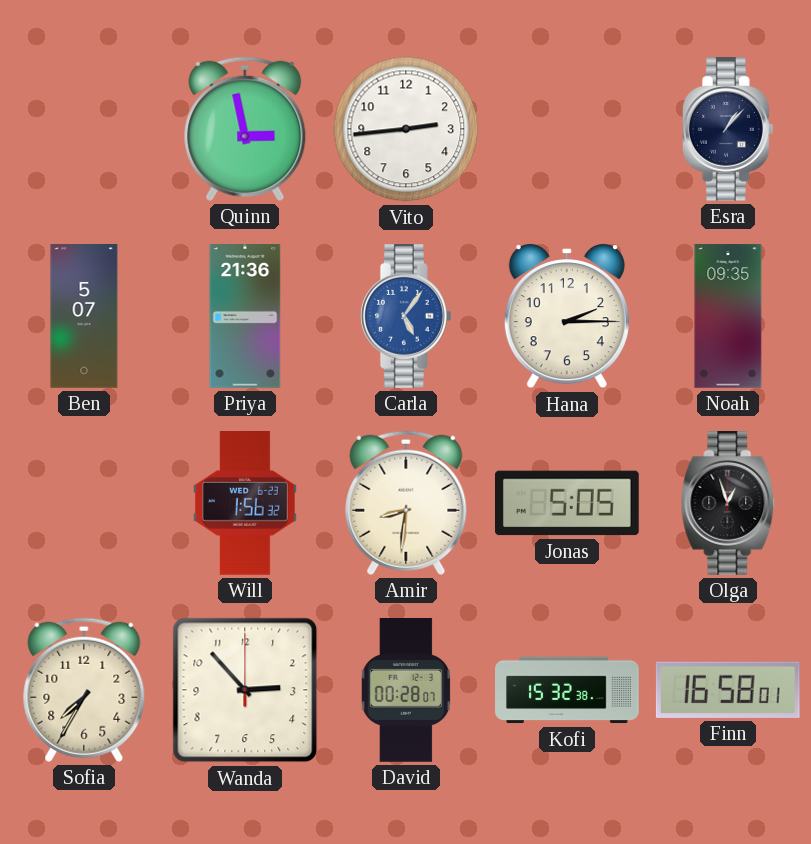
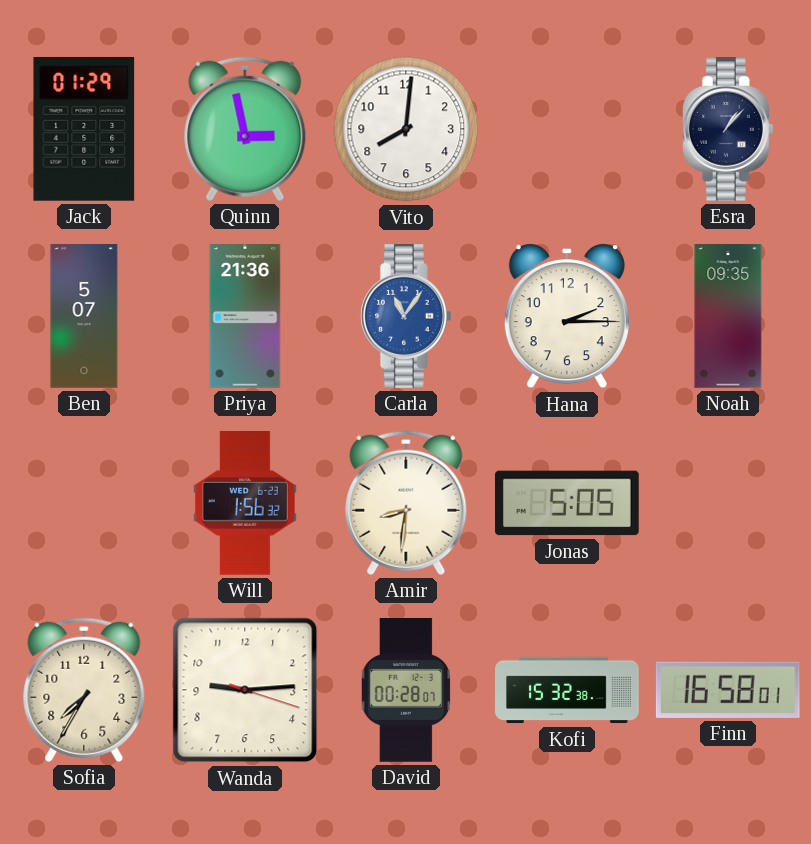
Jack: none -> 01:29
Vito: 2:44 -> 8:01
Carla: 5:06 -> 11:06
Olga: 12:57 -> none
Wanda: 2:53 -> 9:14
